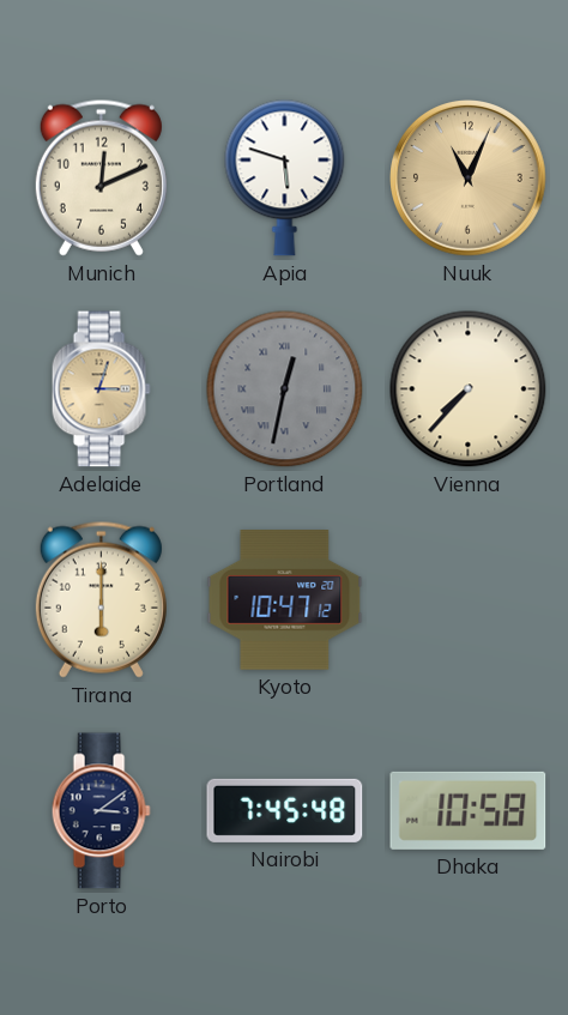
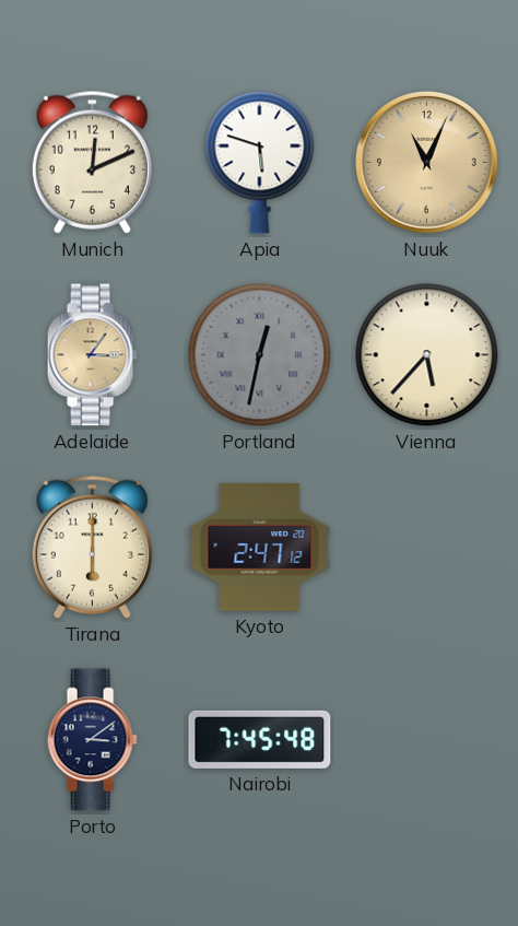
Adelaide: 3:03 -> 3:06
Vienna: 7:37 -> 5:37
Kyoto: 10:47 -> 2:47
Dhaka: 10:58 -> none
